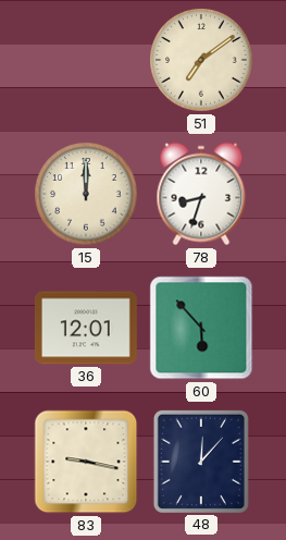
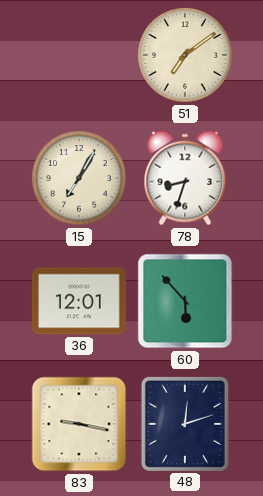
15: 12:00 -> 7:05
48: 12:07 -> 12:12
